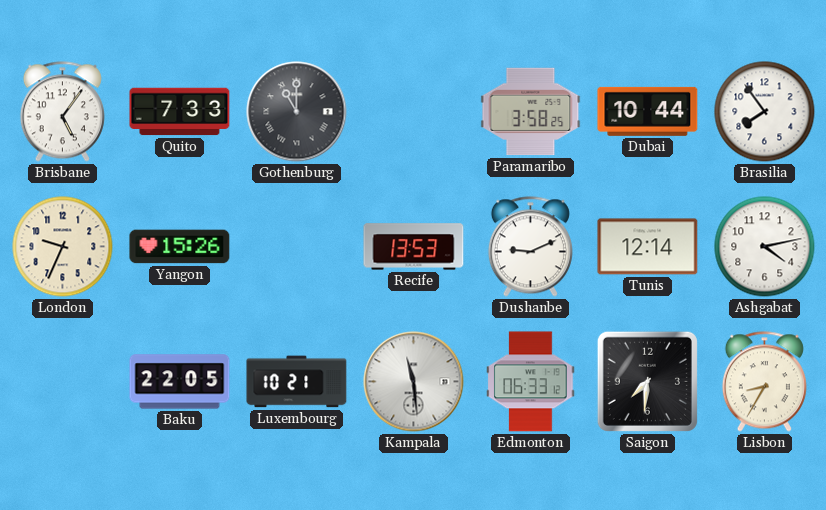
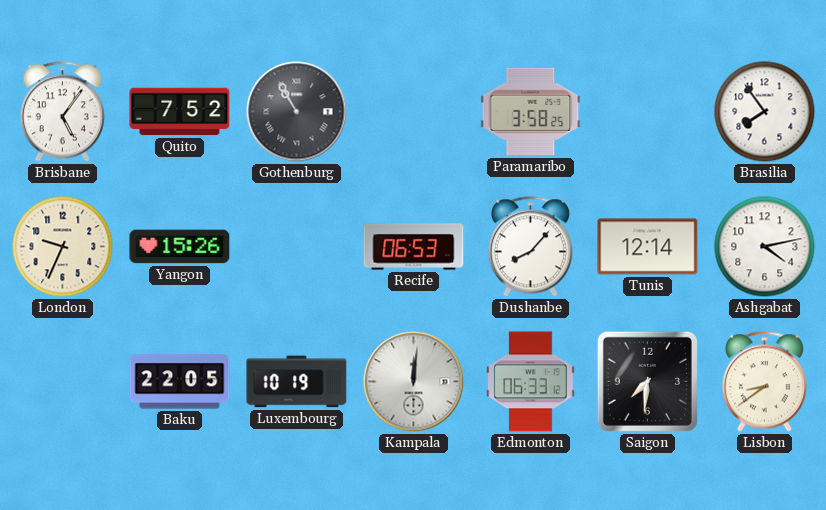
Quito: 7:33 -> 7:52
Gothenburg: 11:00 -> 10:55
Dubai: 10:44 -> none
Recife: 13:53 -> 06:53
Dushanbe: 9:11 -> 8:07
Luxembourg: 10:21 -> 10:19
Kampala: 11:29 -> 12:01
Lisbon: 8:35 -> 8:39
